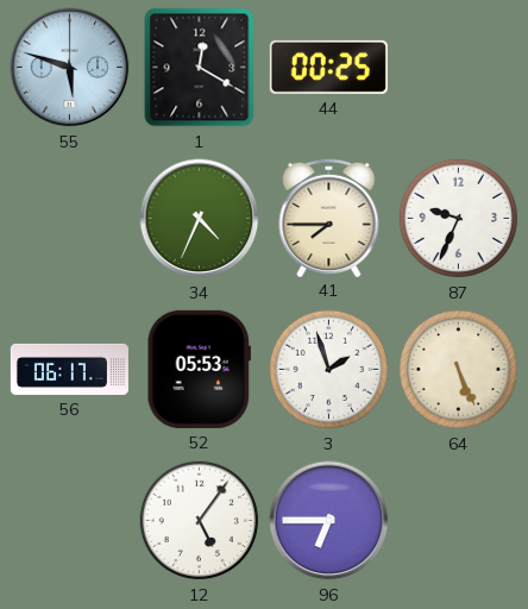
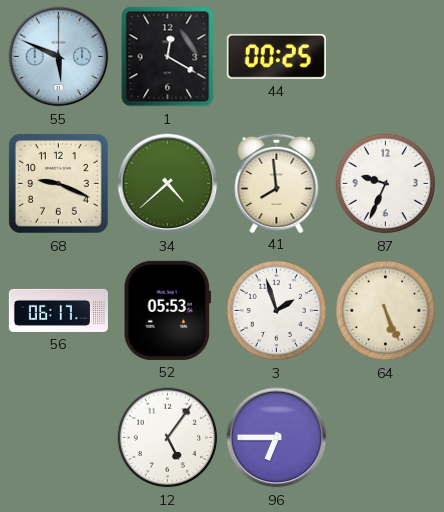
55: 5:48 -> 5:49
68: none -> 9:19
34: 4:34 -> 4:38
41: 7:45 -> 7:59
